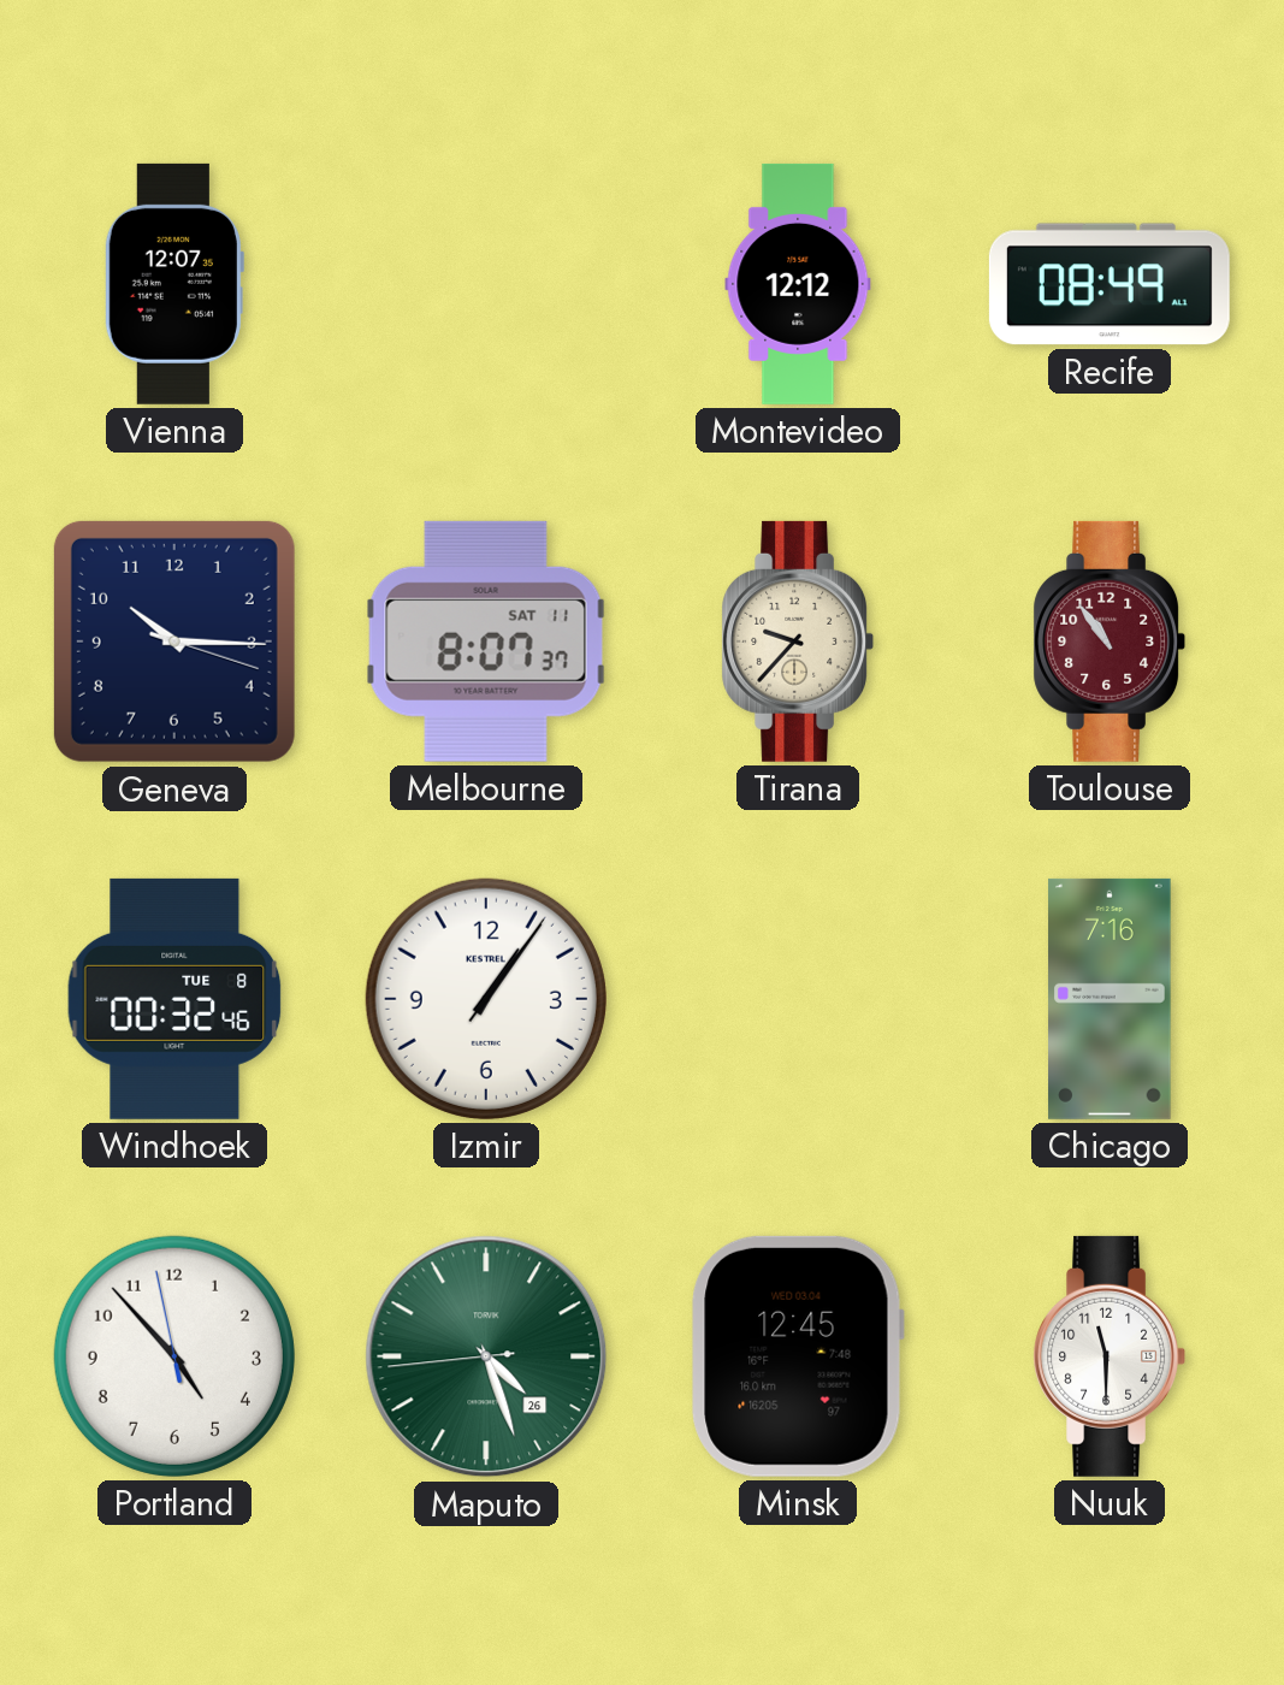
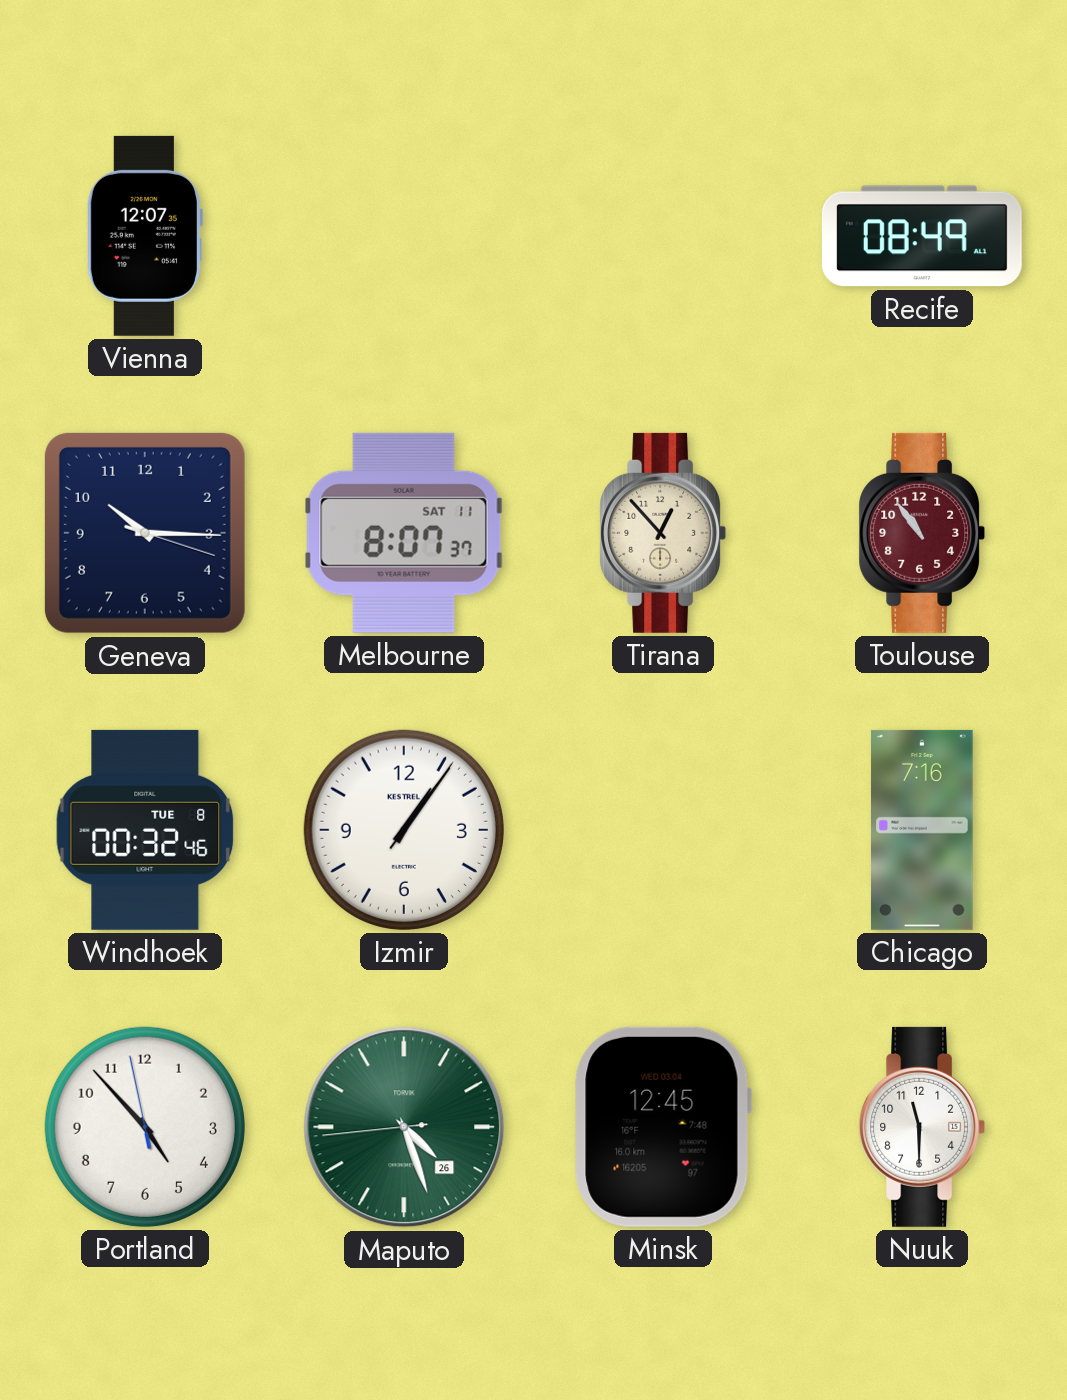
Montevideo: 12:12 -> none
Tirana: 9:37 -> 12:53
